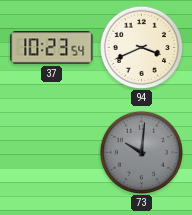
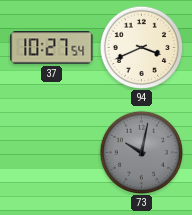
37: 10:23 -> 10:27
73: 10:01 -> 10:02
